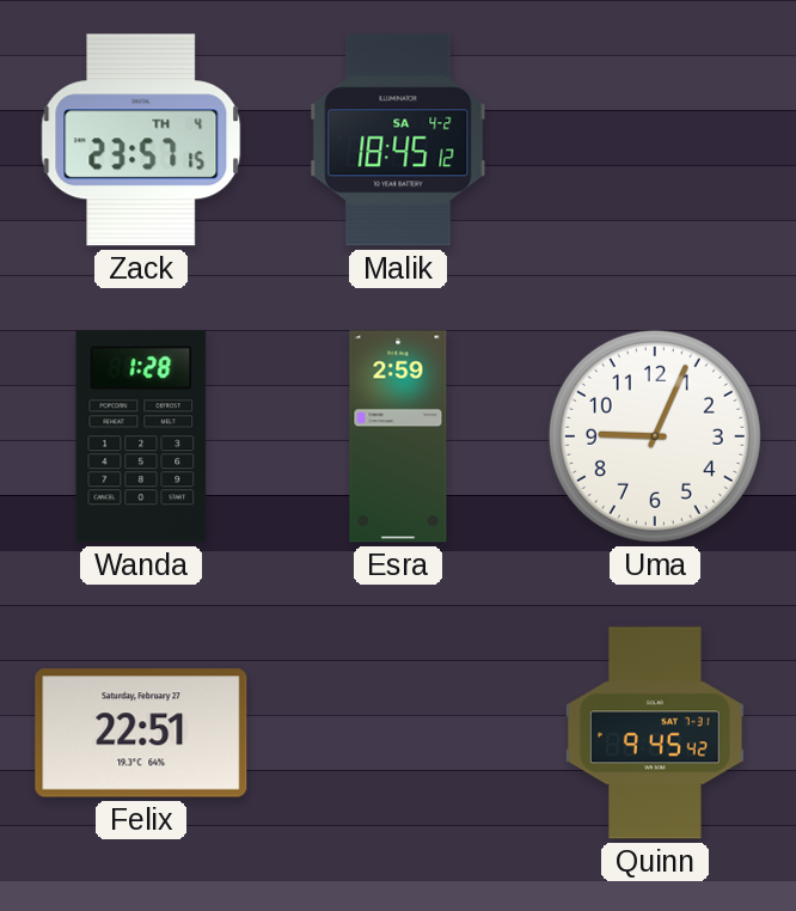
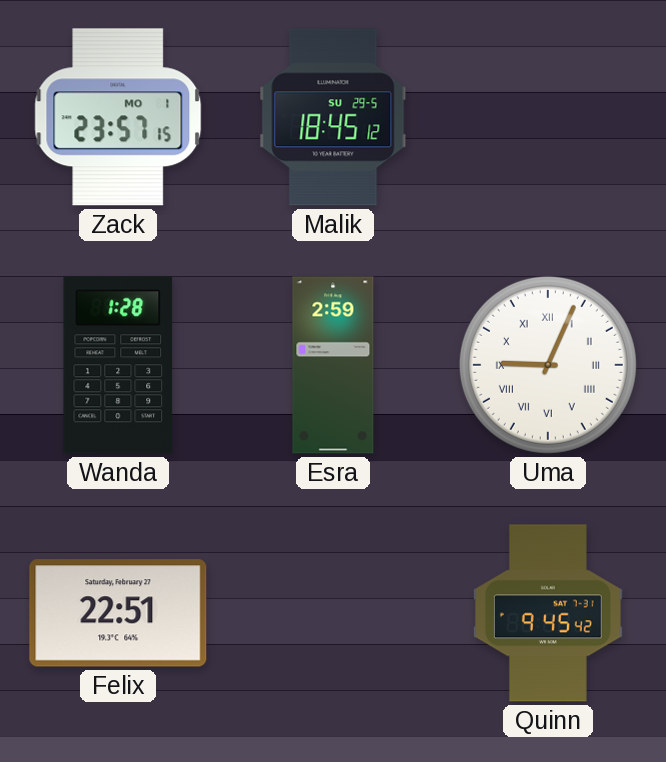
Zack date: TH 4 -> MO 1
Malik date: SA 4-2 -> SU 29-5
Uma numerals: Arabic -> Roman
